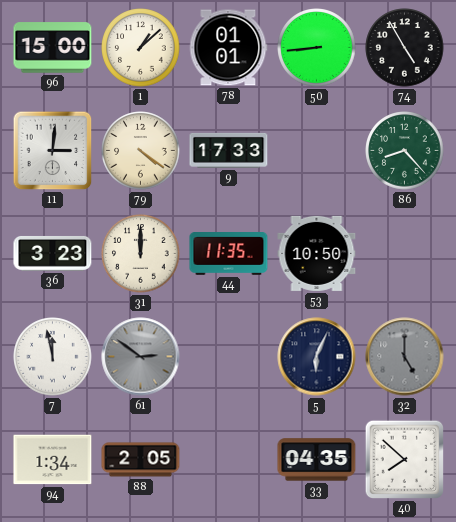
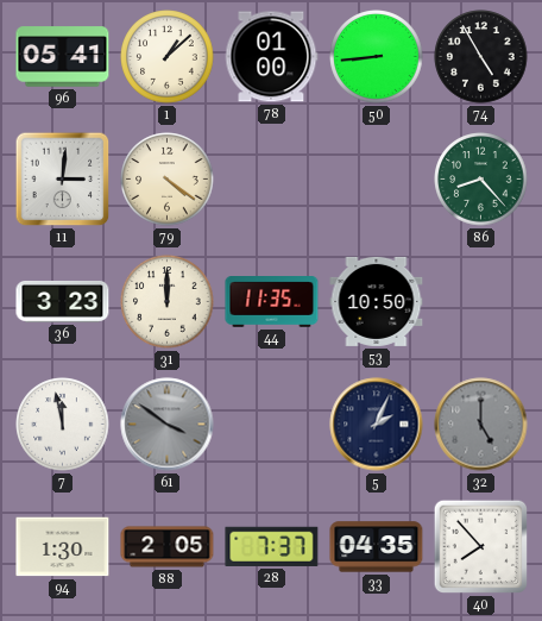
96: 15:00 -> 05:41
78: 01:01 -> 01:00
9: 17:33 -> none
61: 2:51 -> 3:51
5: 6:04 -> 2:04
94: 1:34 -> 1:30
28: none -> 7:37
40: 7:52 -> 7:53
